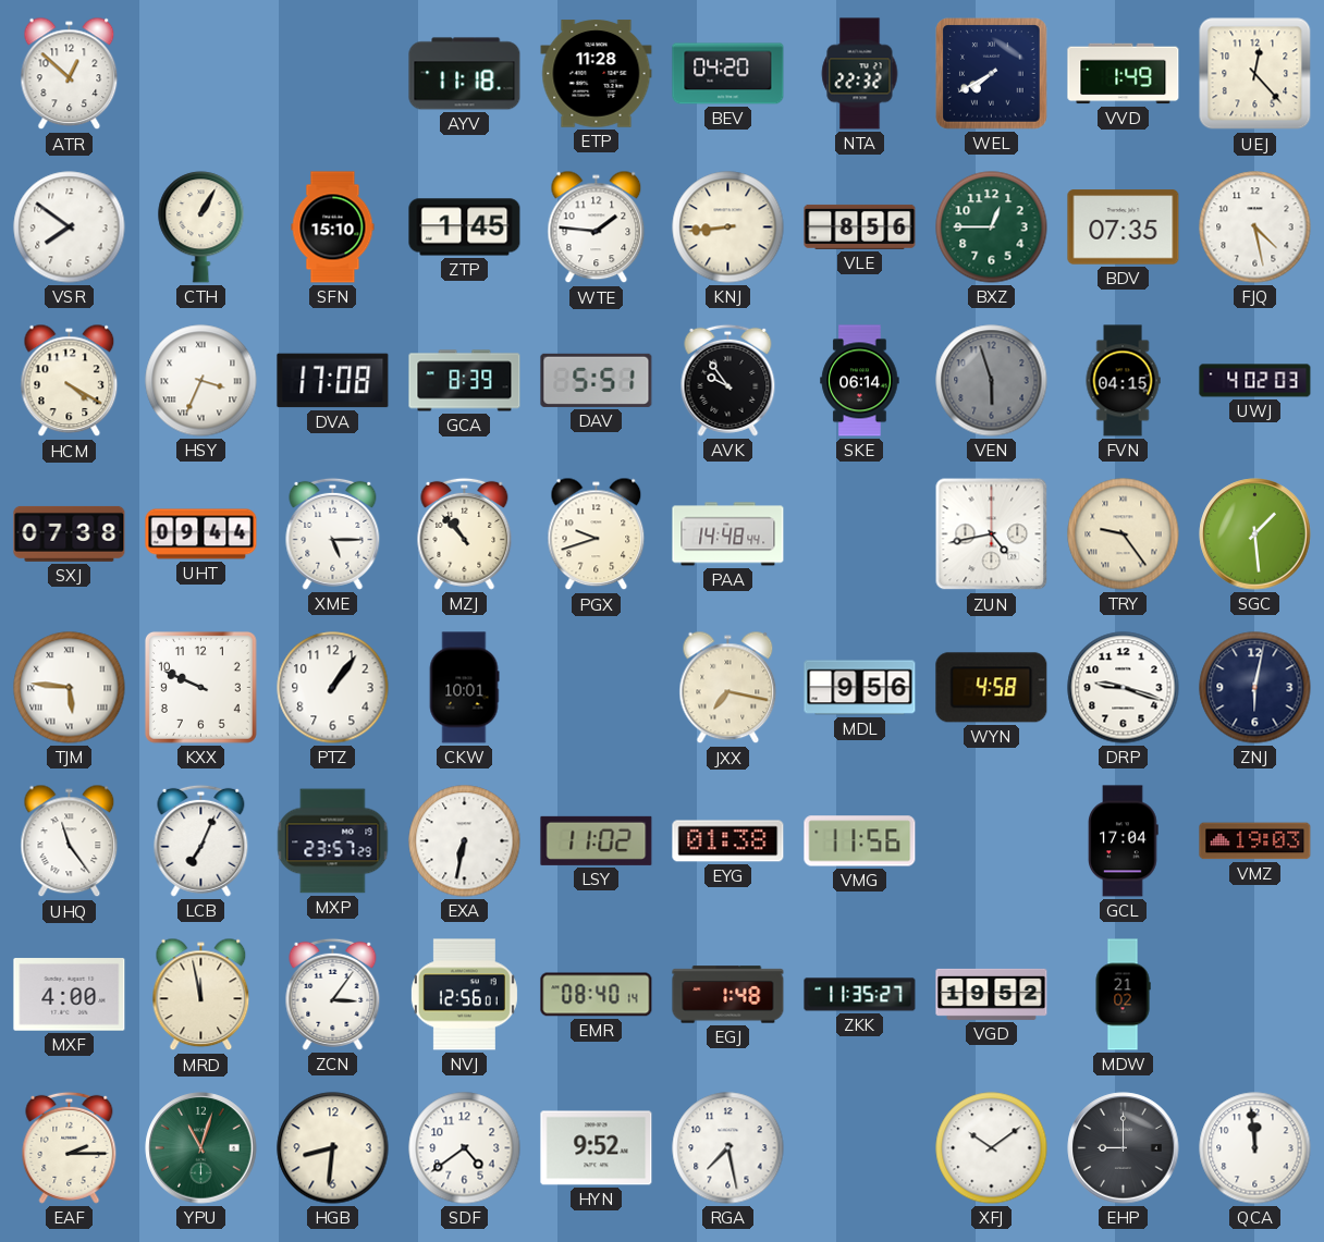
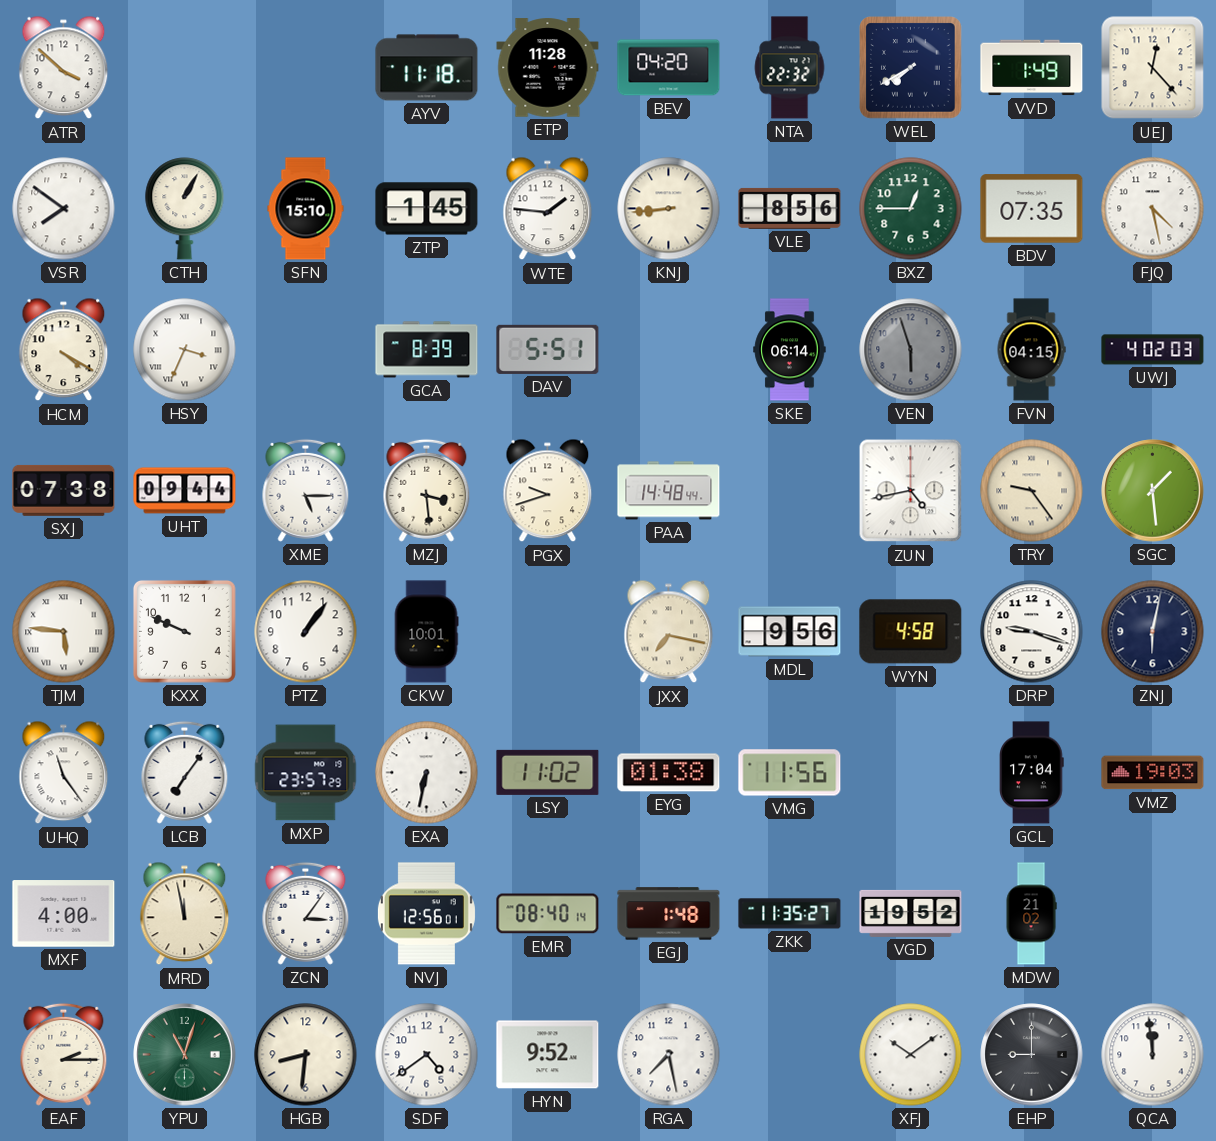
ATR: 12:52 -> 3:52
DVA: 17:08 -> none
AVK: 9:54 -> none
MZJ: 10:53 -> 3:29
LCB: 7:04 -> 7:06
